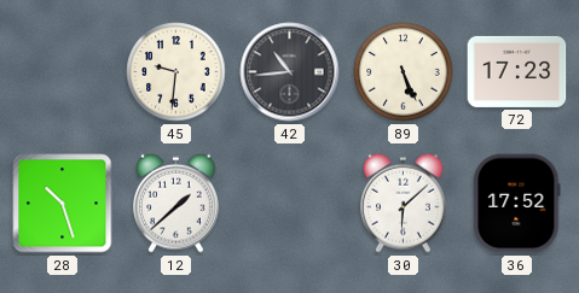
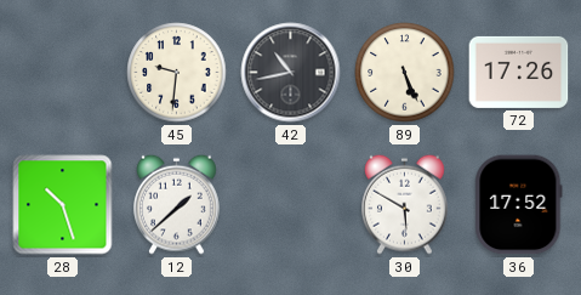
42: 10:44 -> 10:43
72: 17:23 -> 17:26
30: 6:08 -> 5:50
